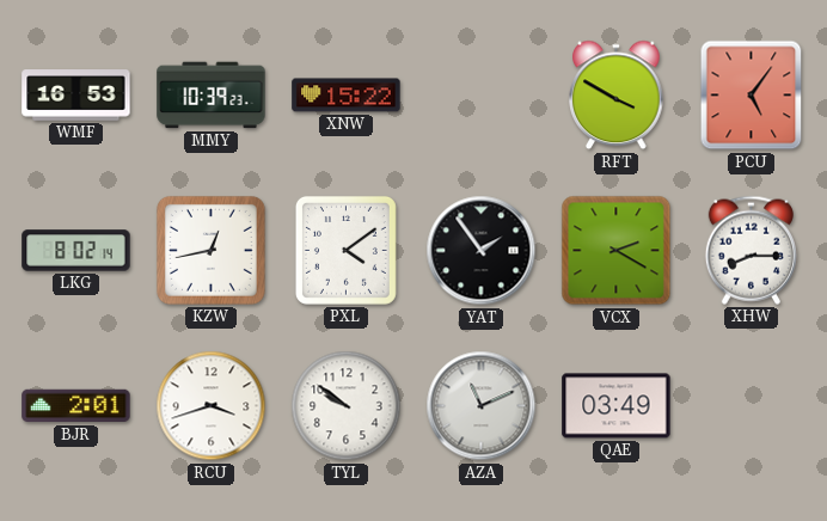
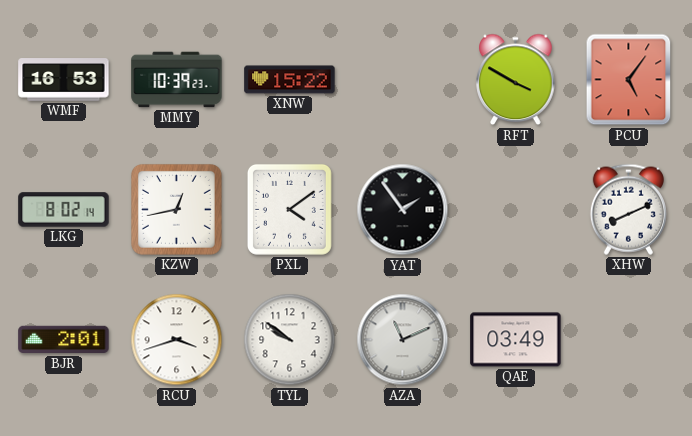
VCX: 2:20 -> none
XHW: 8:15 -> 8:11
